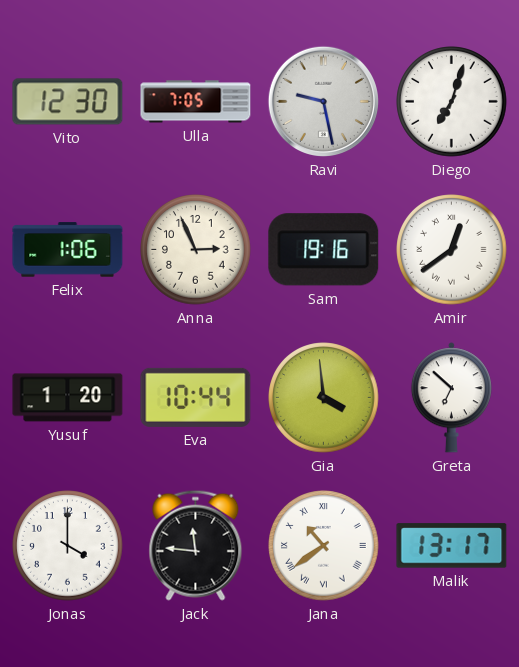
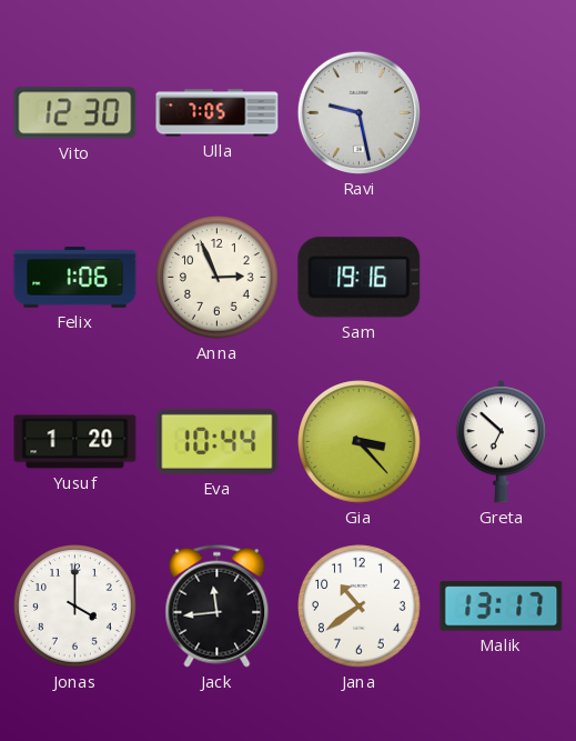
Diego: 7:03 -> none
Amir: 12:39 -> none
Gia: 3:59 -> 3:23
Jack: 11:46 -> 11:44
Jana numerals: Roman -> Arabic
